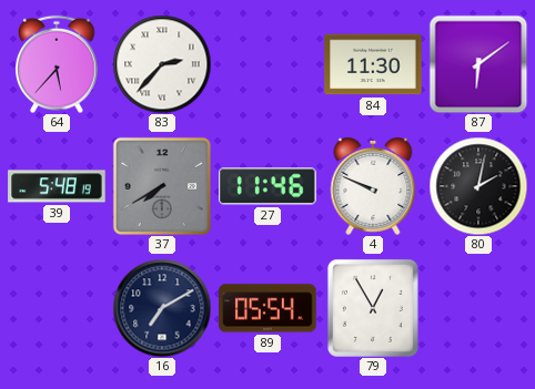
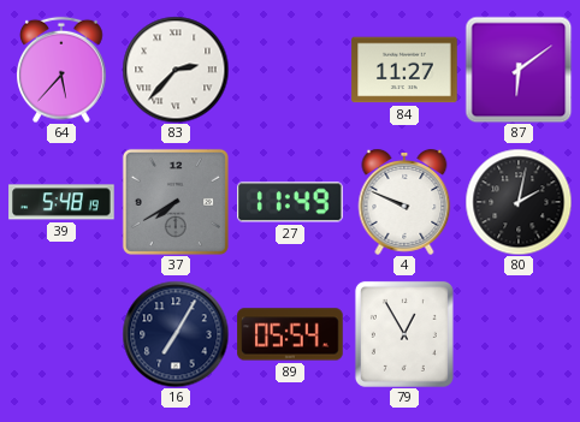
84: 11:30 -> 11:27
27: 11:46 -> 11:49
16: 7:10 -> 7:05
